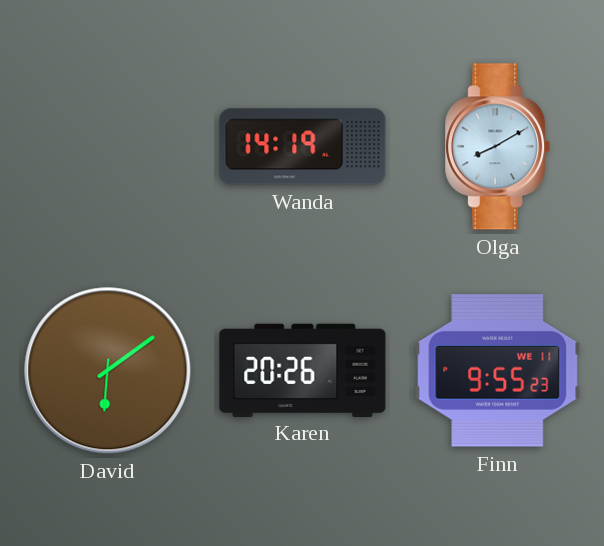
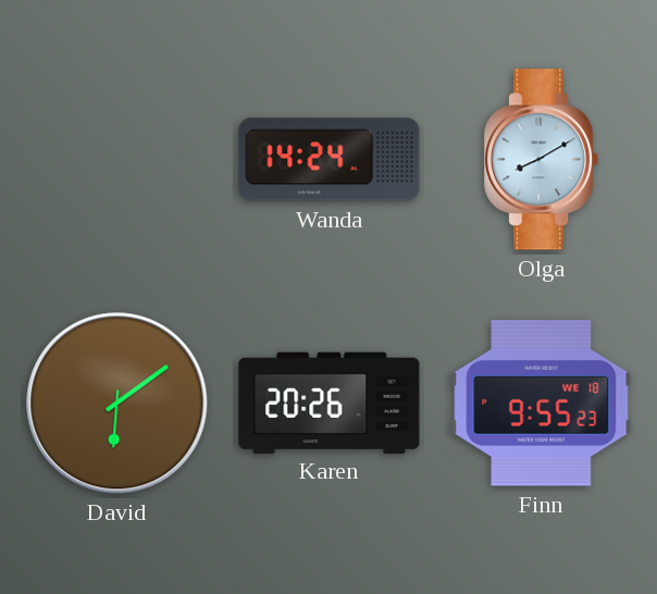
Wanda: 14:19 -> 14:24
Finn date: WE 11 -> WE 18
